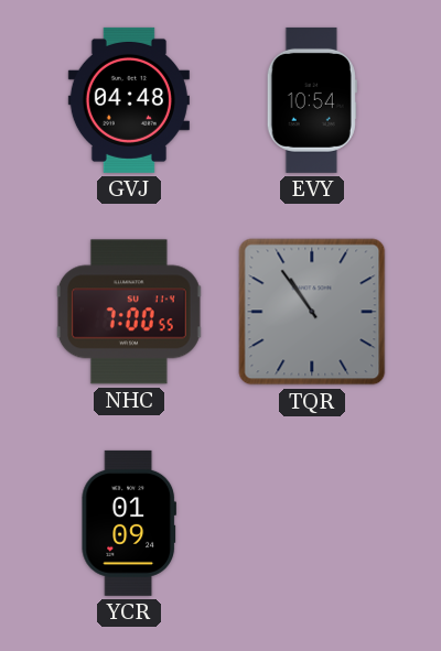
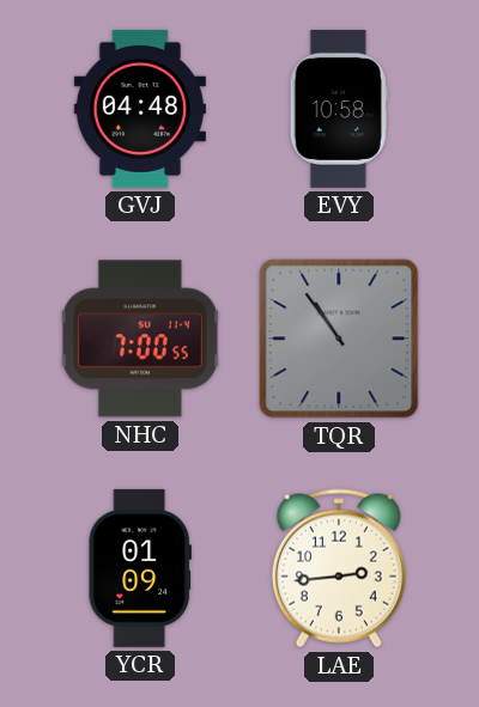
EVY: 10:54 -> 10:58
LAE: none -> 2:44
